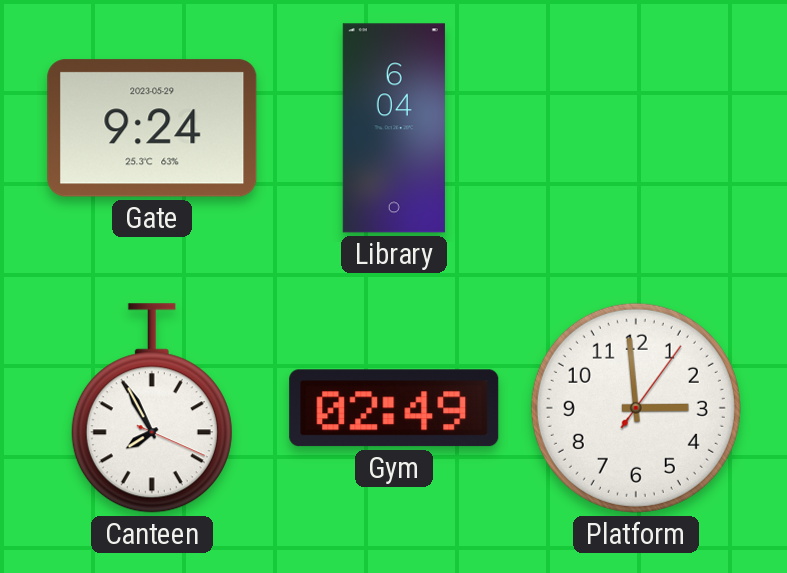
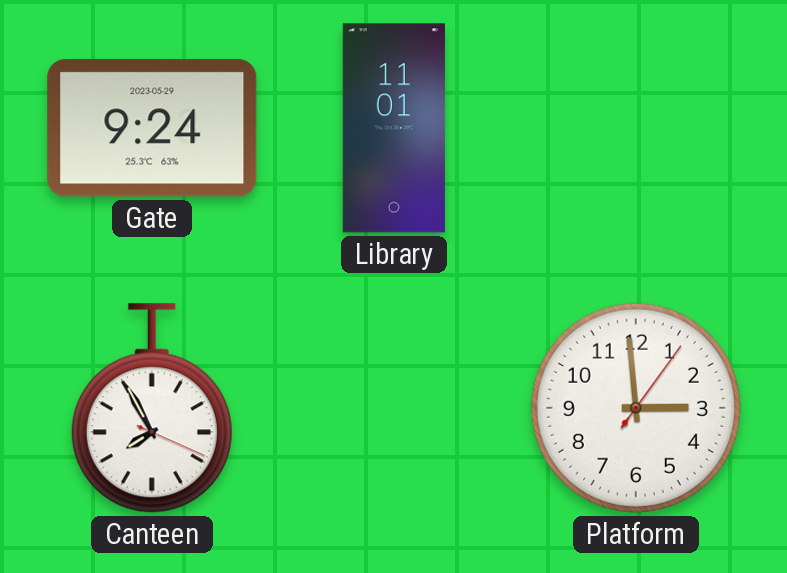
Library: 6:04 -> 11:01
Gym: 02:49 -> none
